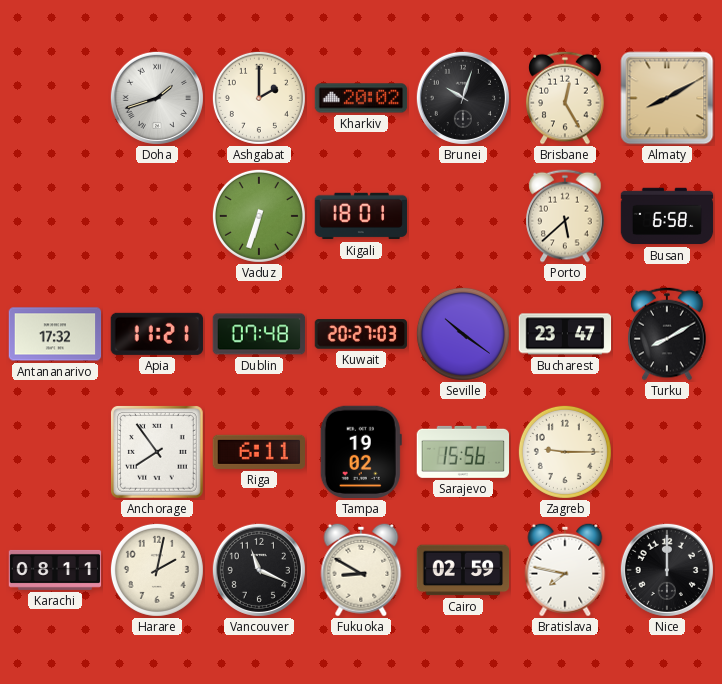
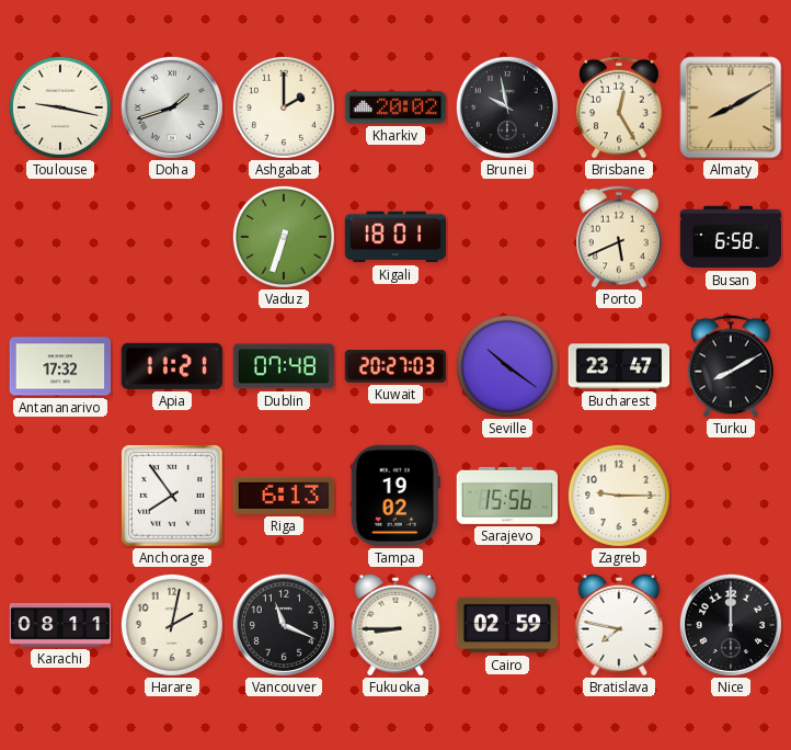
Toulouse: none -> 9:17
Brunei: 10:03 -> 9:58
Porto: 5:38 -> 5:41
Riga: 6:11 -> 6:13
Fukuoka: 8:50 -> 8:45
